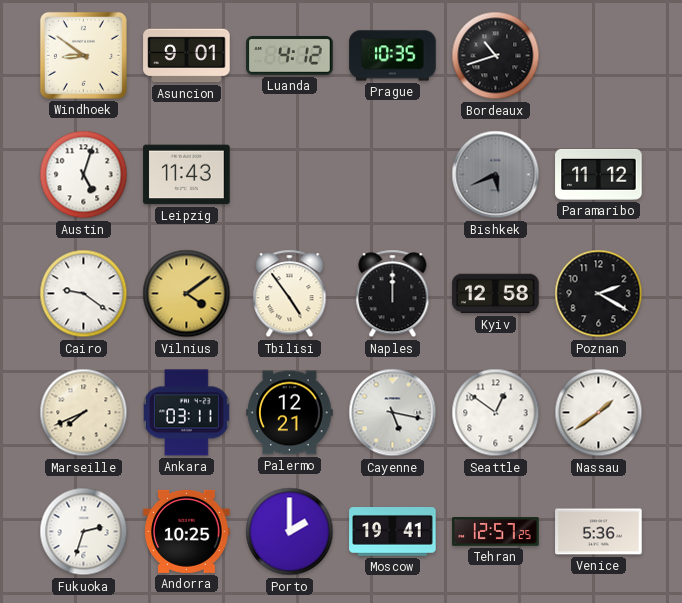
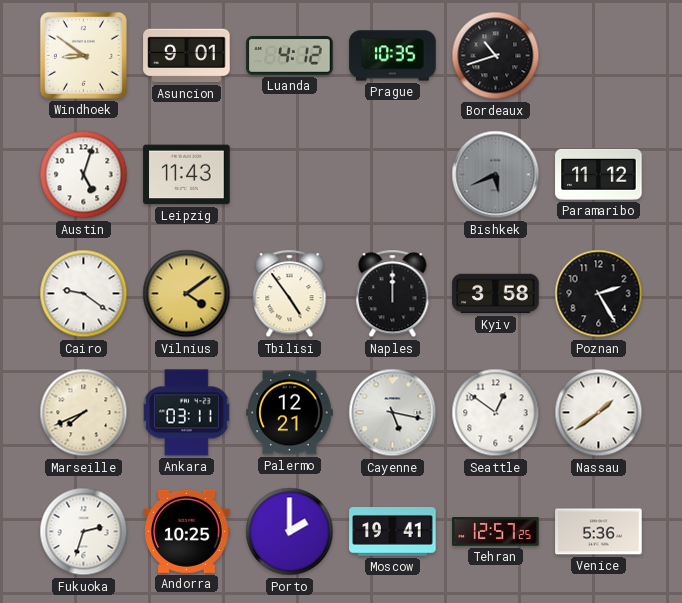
Kyiv: 12:58 -> 3:58
Poznan: 2:20 -> 2:25
